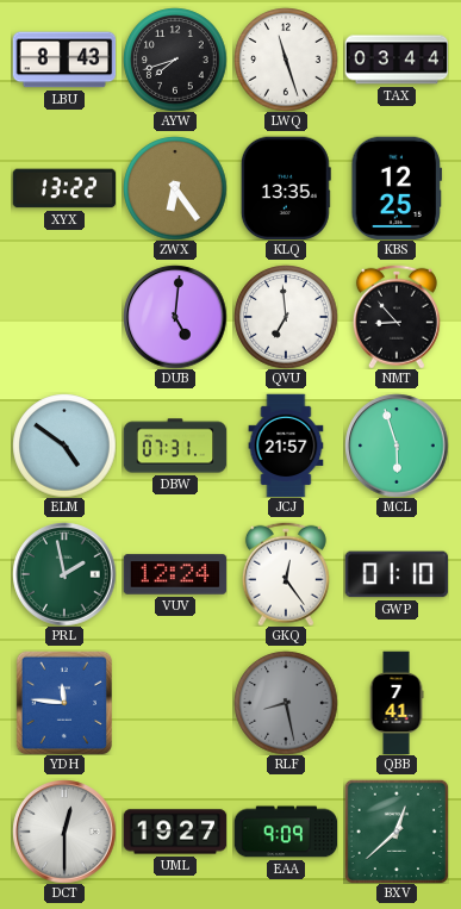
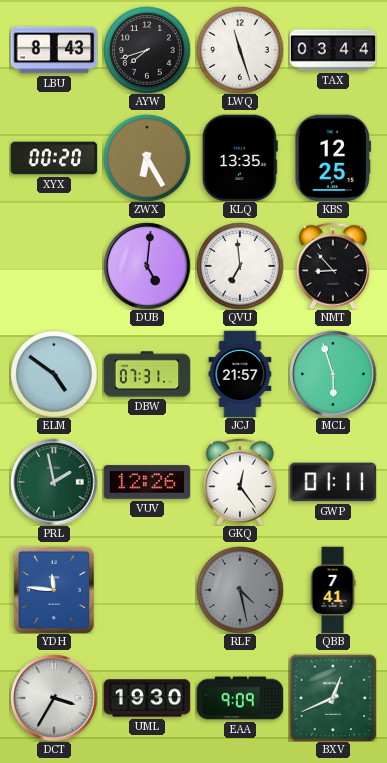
XYX: 13:22 -> 00:20
ZWX: 6:24 -> 6:25
VUV: 12:24 -> 12:26
GWP: 01:10 -> 01:11
RLF: 8:28 -> 4:28
DCT: 12:30 -> 3:35
UML: 19:27 -> 19:30
BXV: 12:38 -> 12:41
